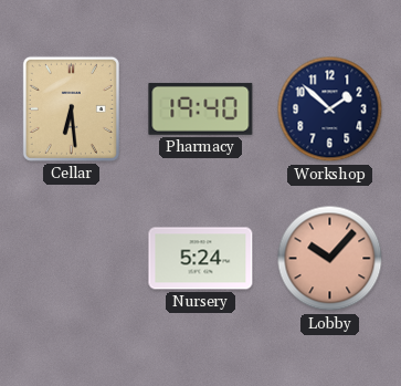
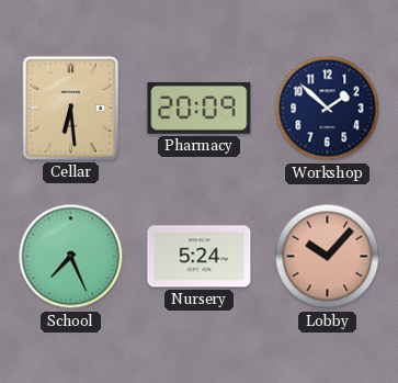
Pharmacy: 19:40 -> 20:09
School: none -> 7:26
